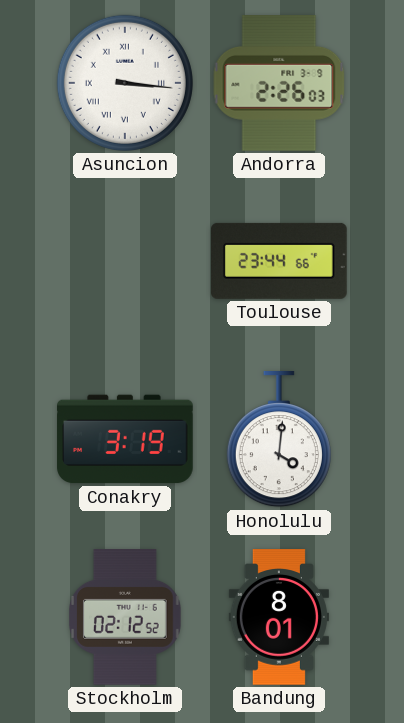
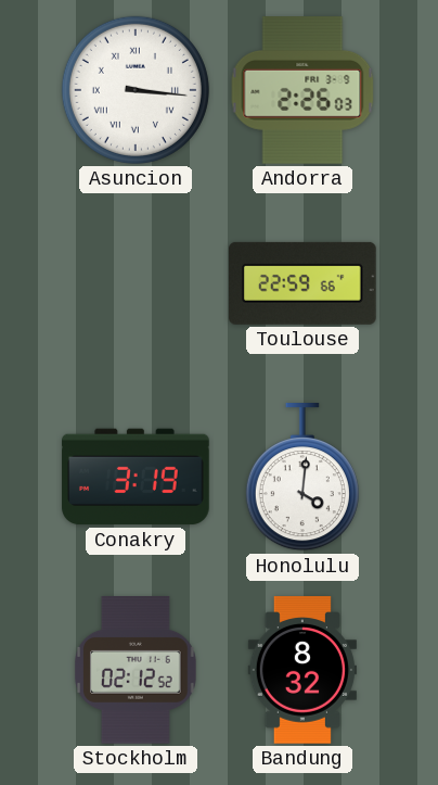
Toulouse: 23:44 -> 22:59
Bandung: 8:01 -> 8:32
